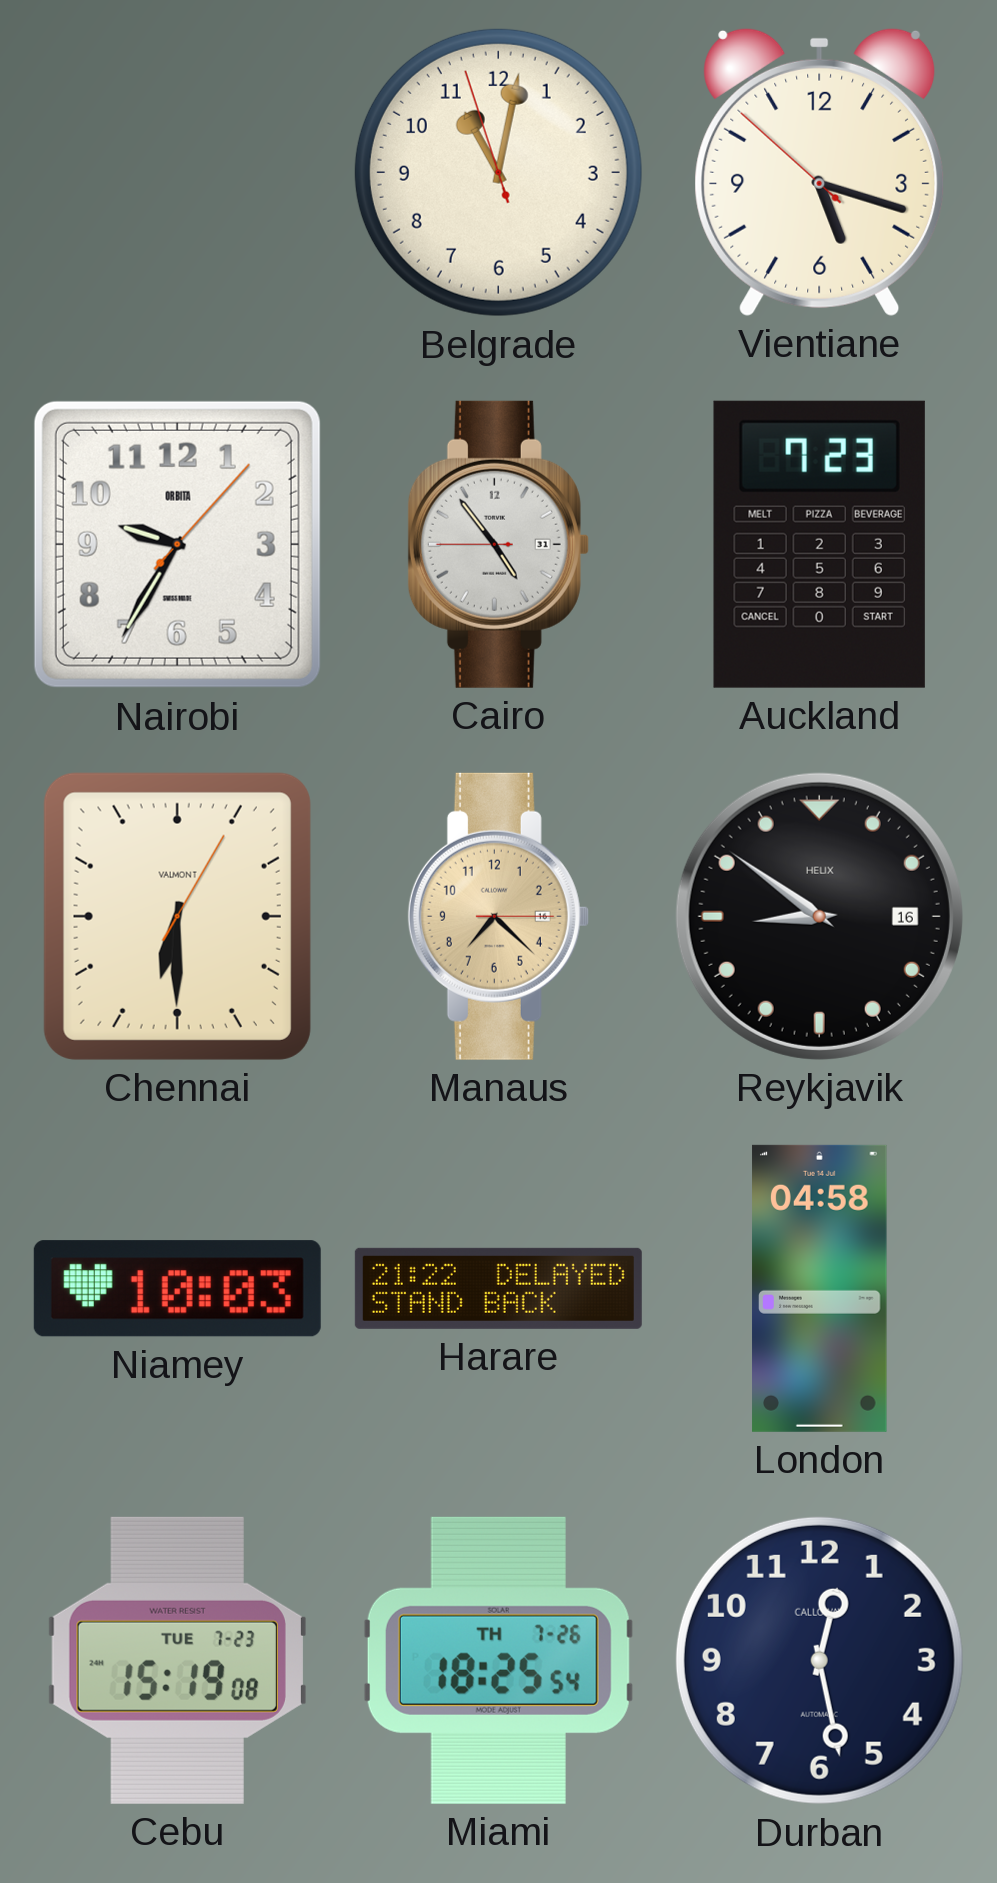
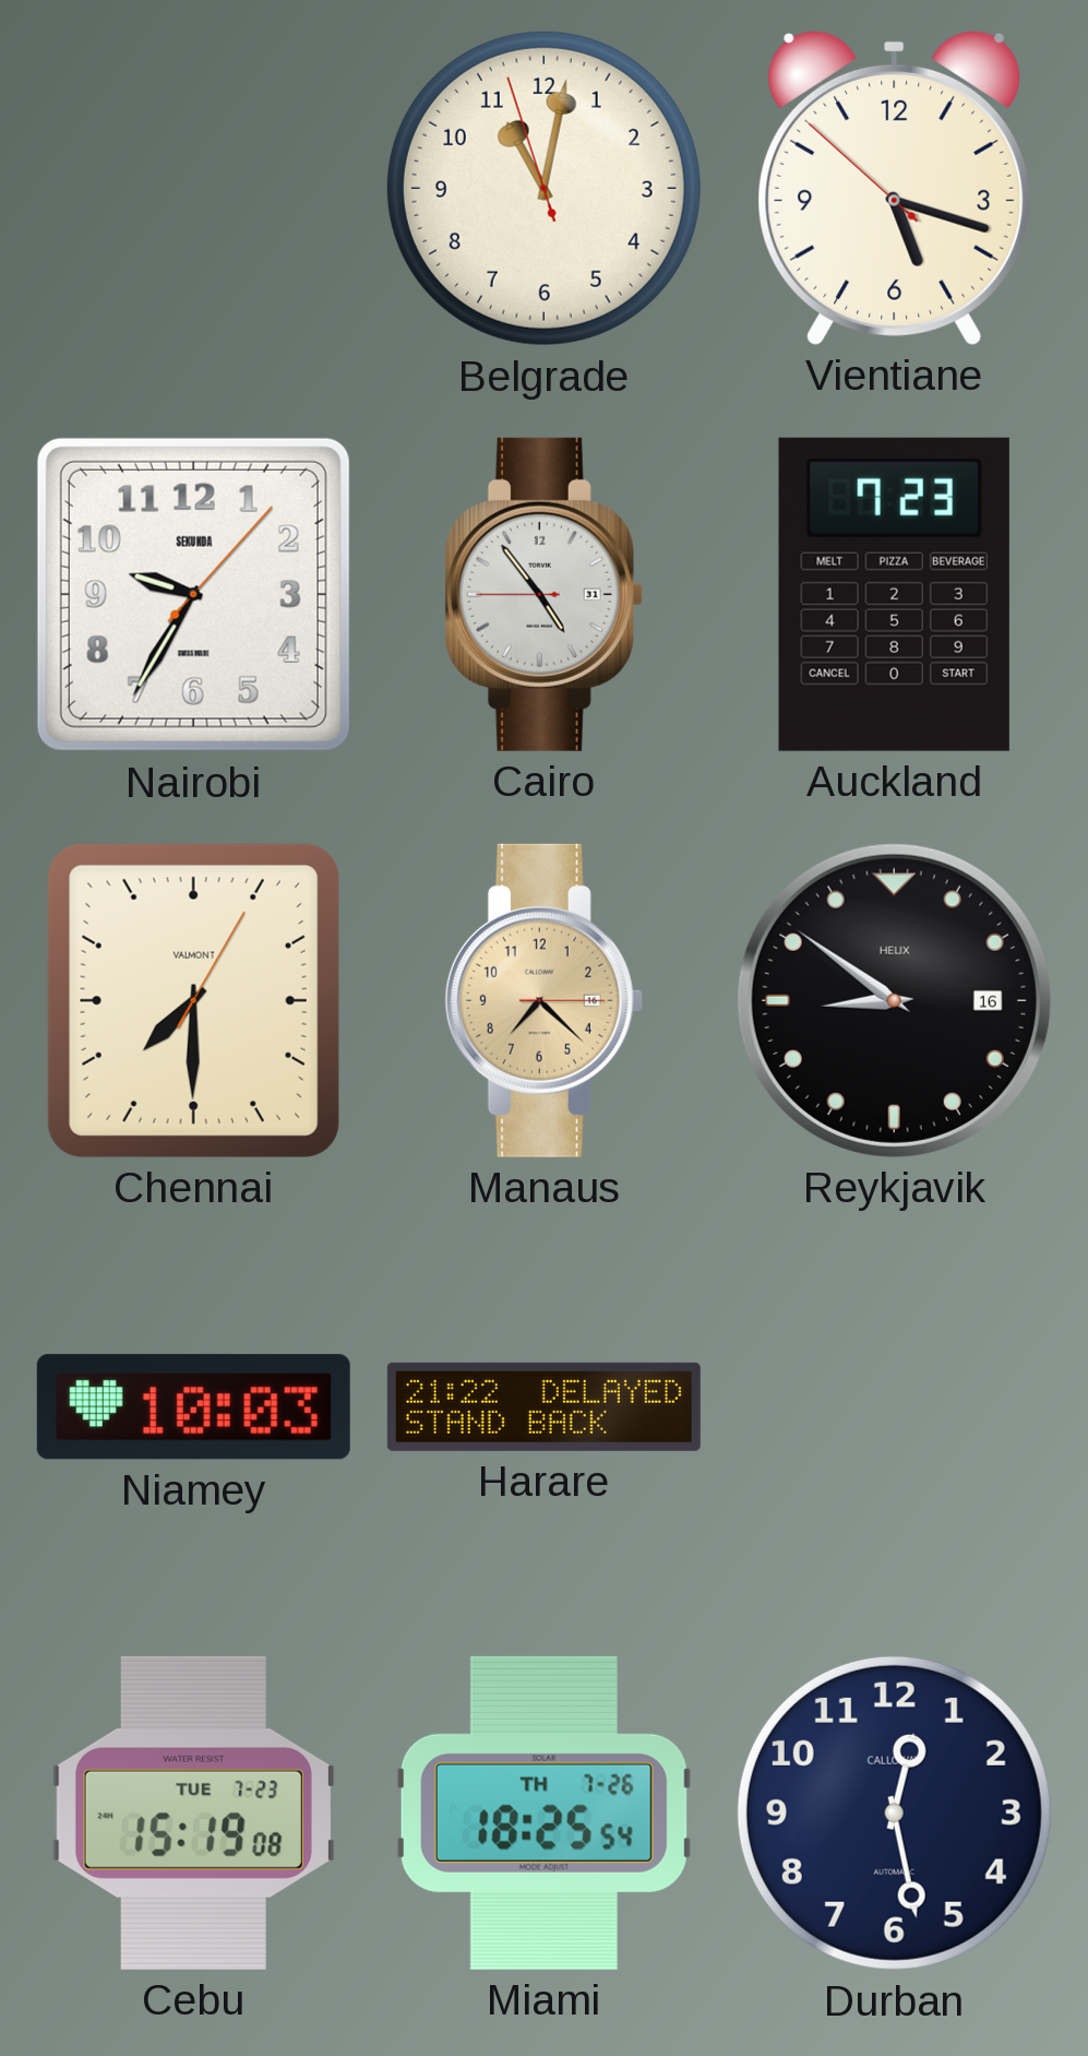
Nairobi brand: ORBITA -> SEKUNDA
Chennai: 6:30 -> 7:30
London: 04:58 -> none
